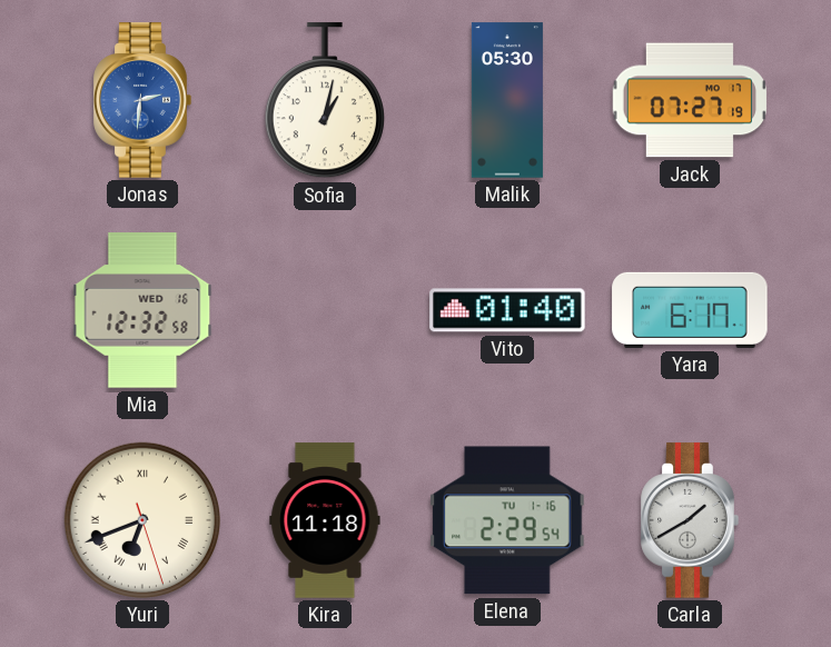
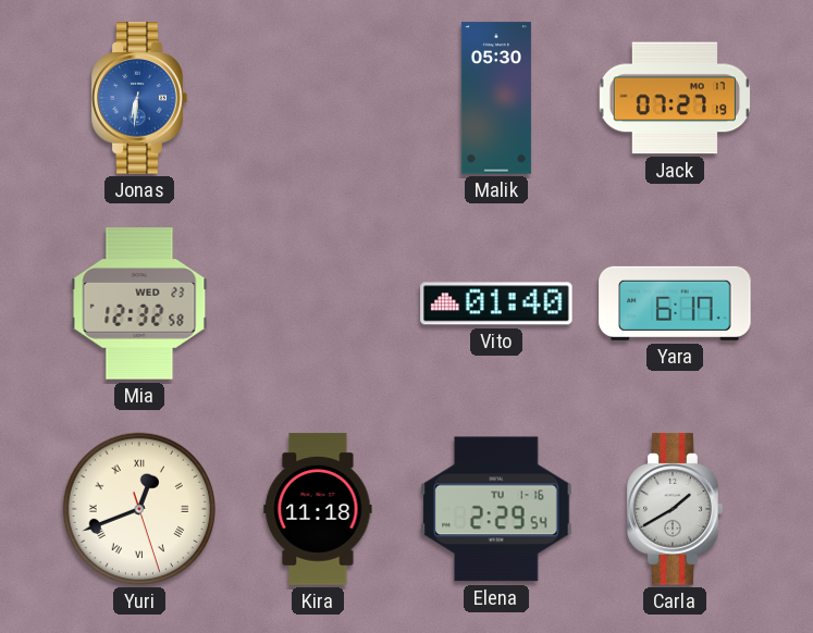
Jonas: 2:31 -> 6:31
Sofia: 1:02 -> none
Mia date: WED 16 -> WED 23
Yuri: 6:41 -> 12:41
